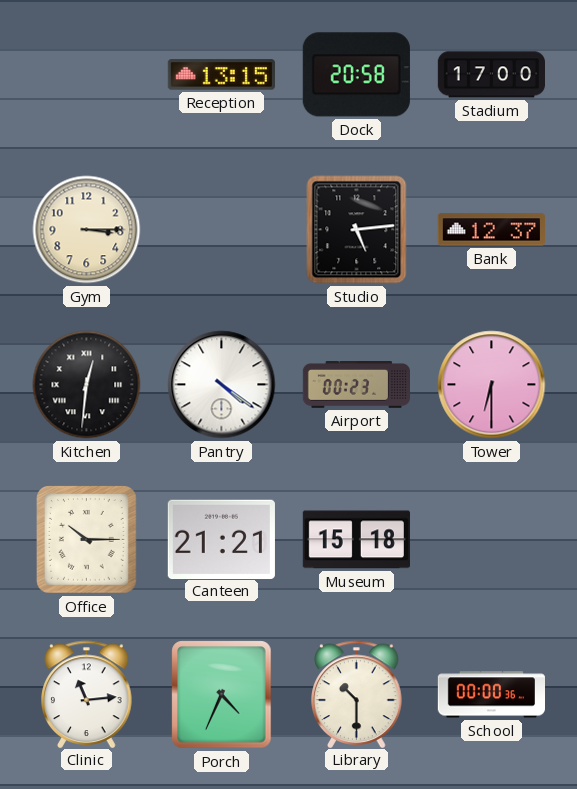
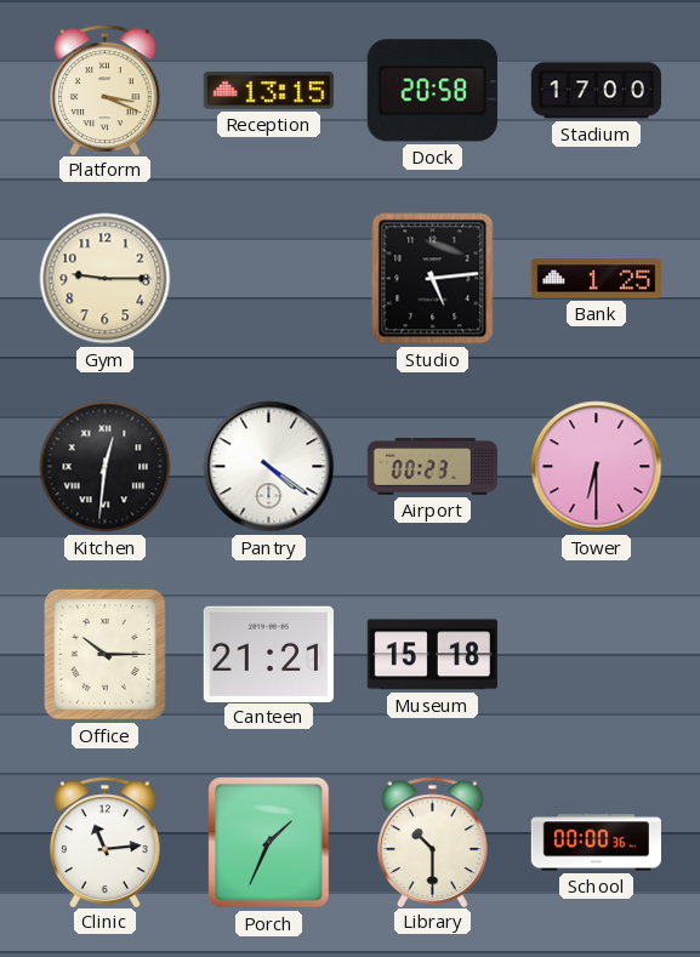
Platform: none -> 3:19
Gym: 3:15 -> 9:15
Bank: 12:37 -> 1:25
Porch: 4:34 -> 1:34
